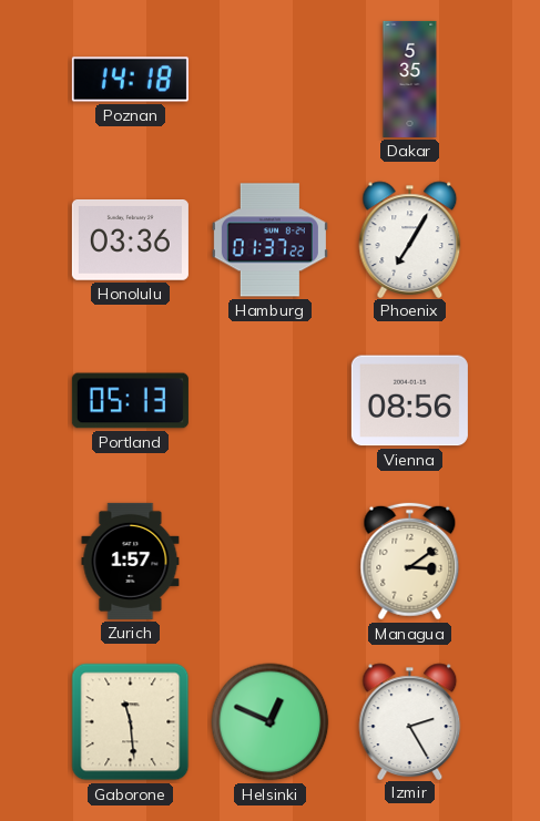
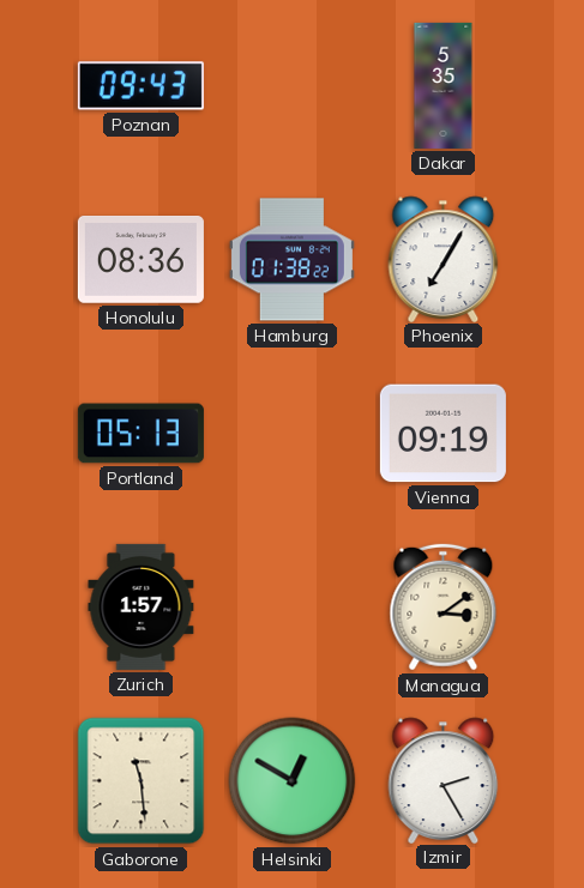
Poznan: 14:18 -> 09:43
Honolulu: 03:36 -> 08:36
Hamburg: 01:37 -> 01:38
Vienna: 08:56 -> 09:19
Helsinki: 12:49 -> 12:50
